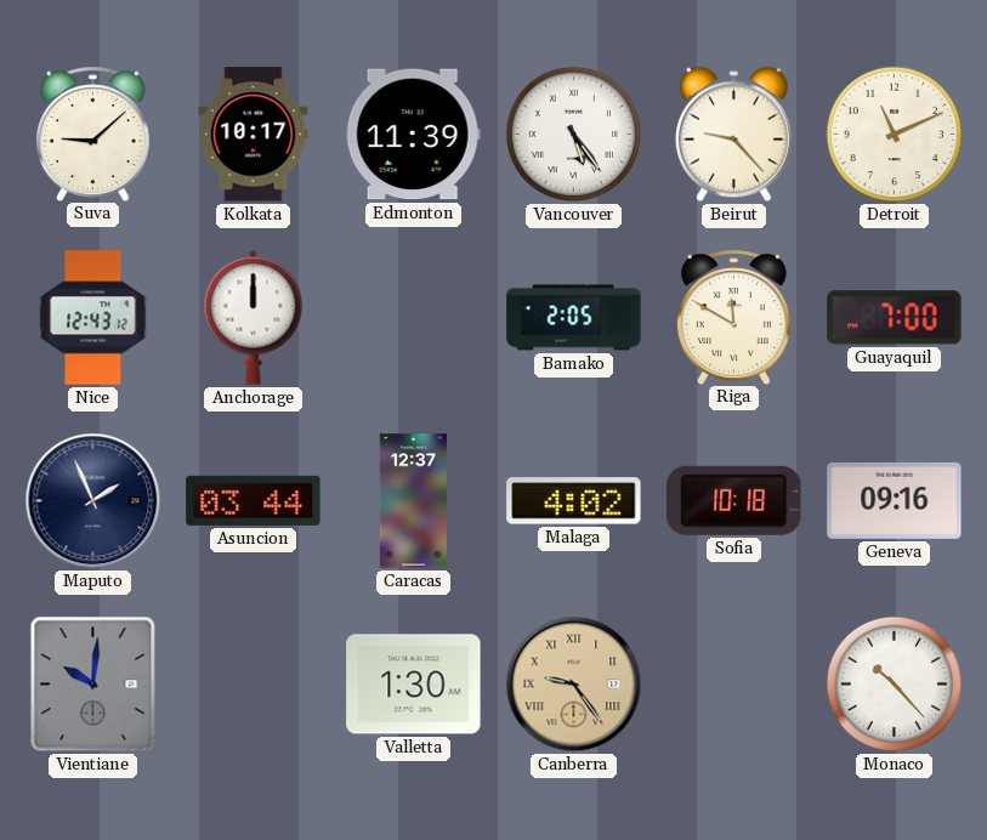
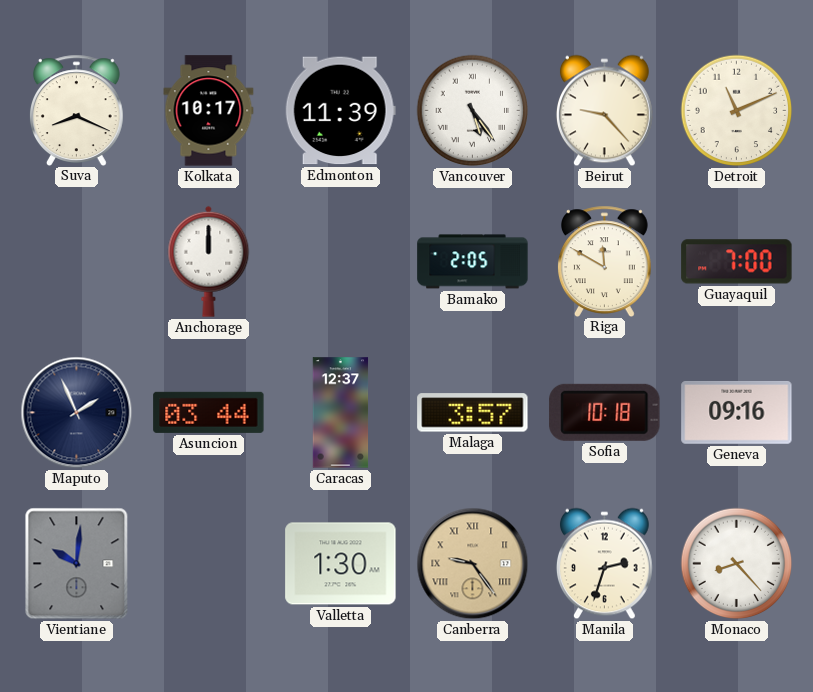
Suva: 9:08 -> 8:19
Nice: 12:43 -> none
Malaga: 4:02 -> 3:57
Manila: none -> 2:33
Monaco: 10:23 -> 8:23
